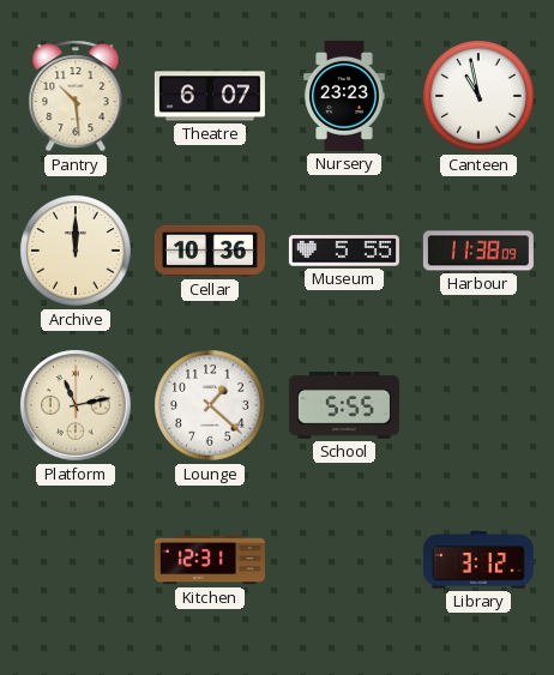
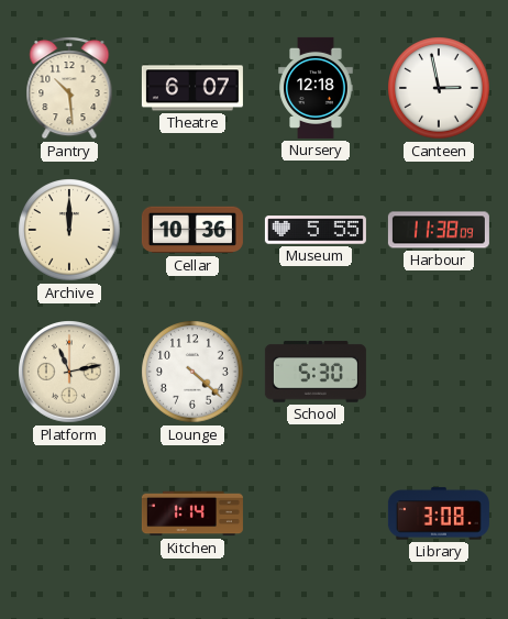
Nursery: 23:23 -> 12:18
Canteen: 10:58 -> 2:58
Lounge: 1:22 -> 4:22
School: 5:55 -> 5:30
Kitchen: 12:31 -> 1:14
Library: 3:12 -> 3:08
